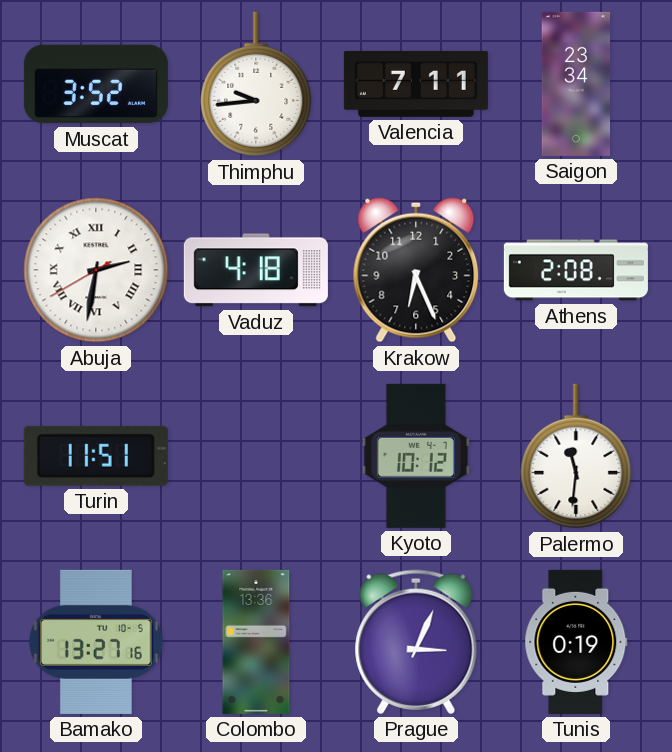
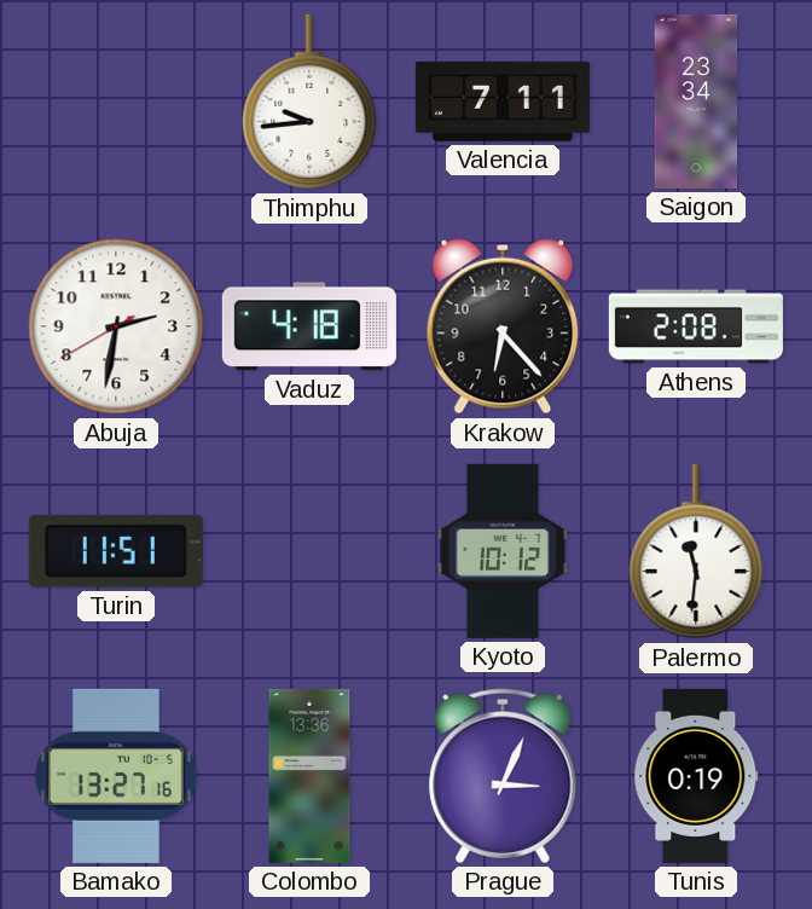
Muscat: 3:52 -> none
Abuja numerals: Roman -> Arabic
Krakow: 6:26 -> 6:23
